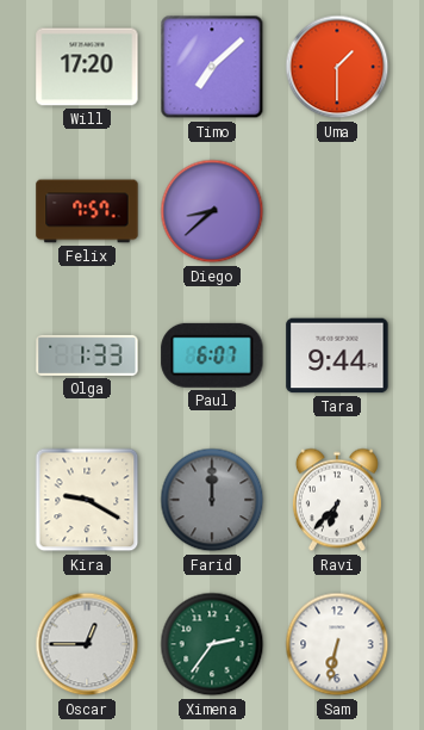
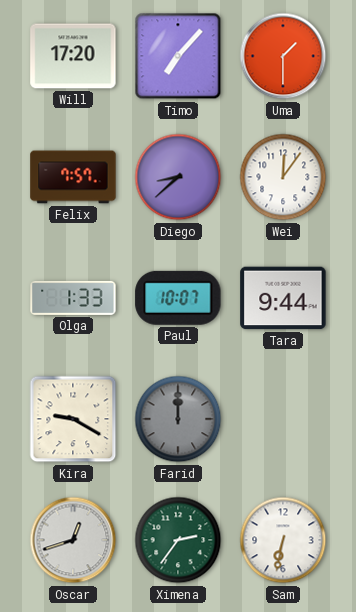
Timo: 7:08 -> 7:07
Wei: none -> 12:06
Paul: 6:07 -> 10:07
Ravi: 6:37 -> none
Oscar: 12:45 -> 12:42
